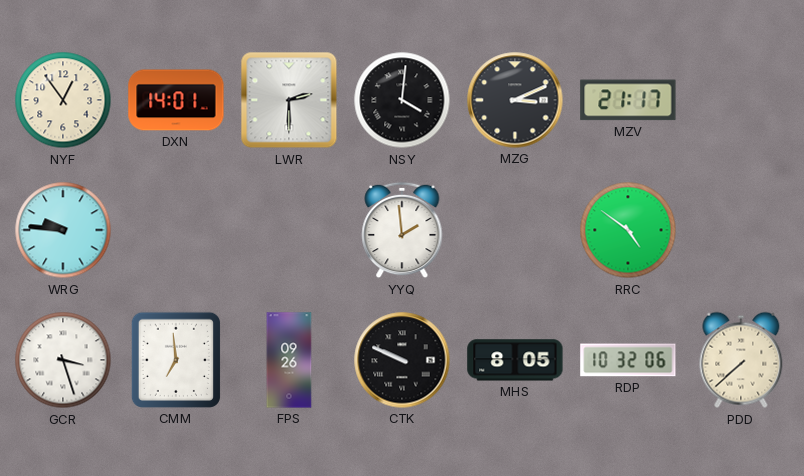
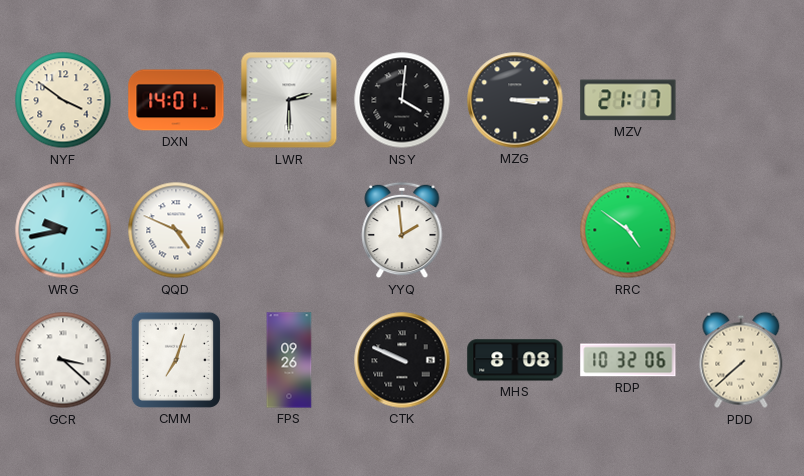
NYF: 12:54 -> 3:51
MZG: 3:11 -> 3:15
WRG: 9:46 -> 9:43
QQD: none -> 4:49
GCR: 3:27 -> 3:22
CMM: 6:59 -> 7:03
MHS: 8:05 -> 8:08
